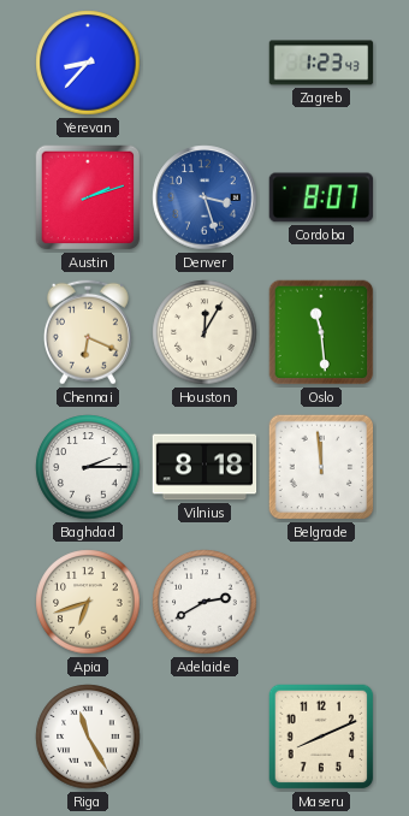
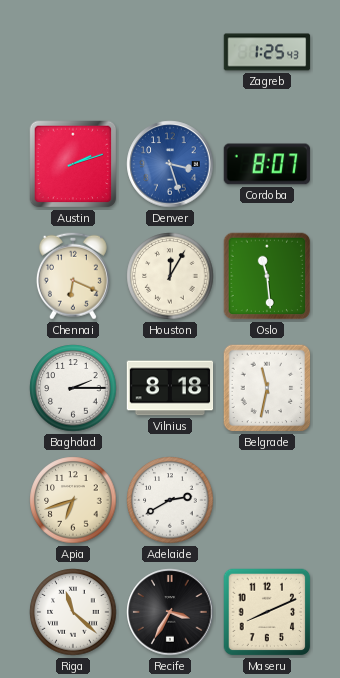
Yerevan: 8:37 -> none
Zagreb: 1:23 -> 1:25
Belgrade: 11:59 -> 11:32
Riga: 11:25 -> 11:22
Recife: none -> 3:35
